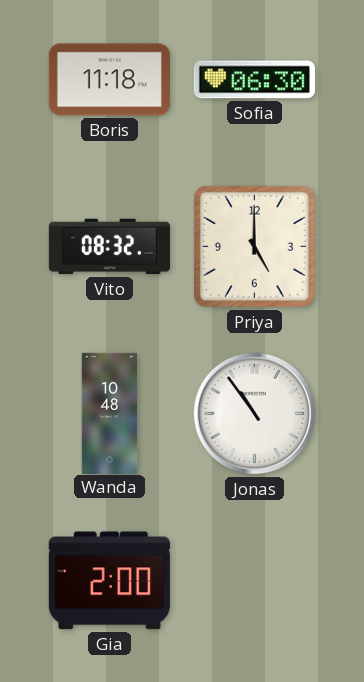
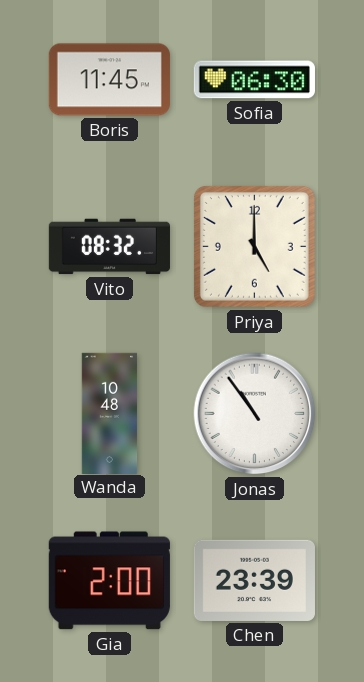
Boris: 11:18 -> 11:45
Chen: none -> 23:39
